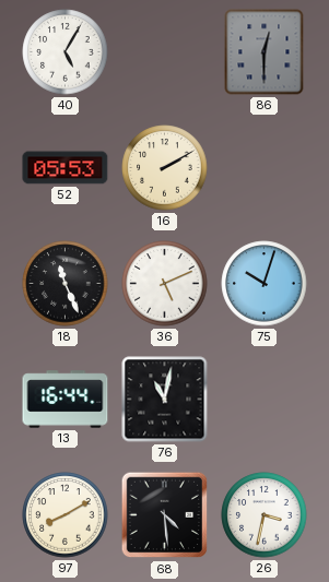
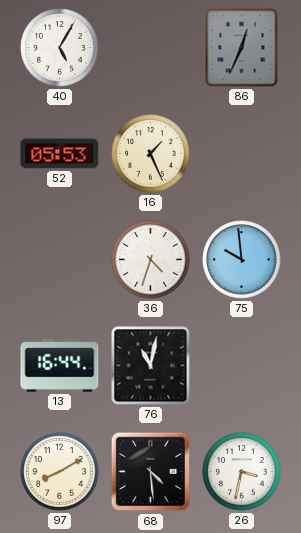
86: 12:30 -> 12:34
16: 2:10 -> 1:26
18: 11:26 -> none
36: 5:11 -> 4:33
75: 10:03 -> 9:59
